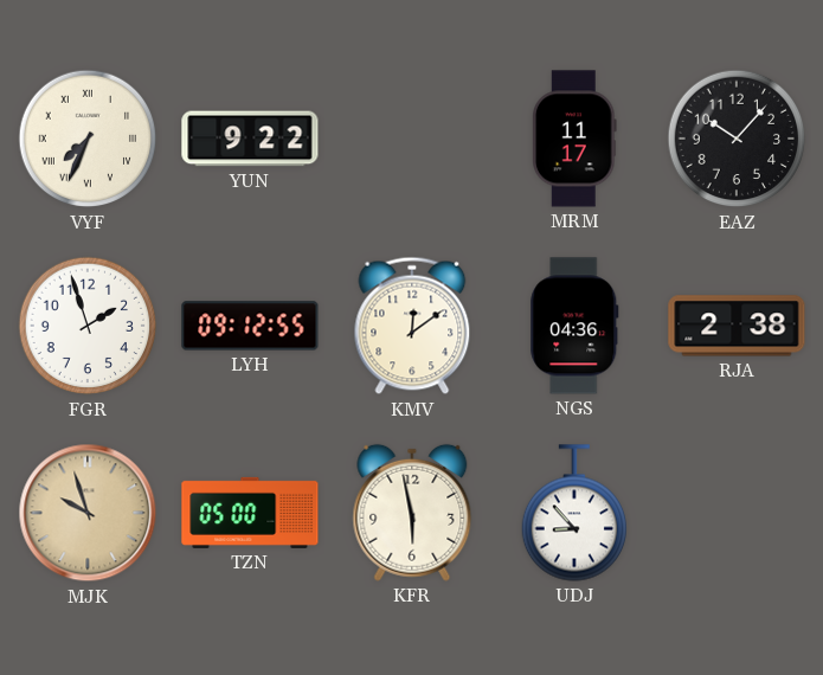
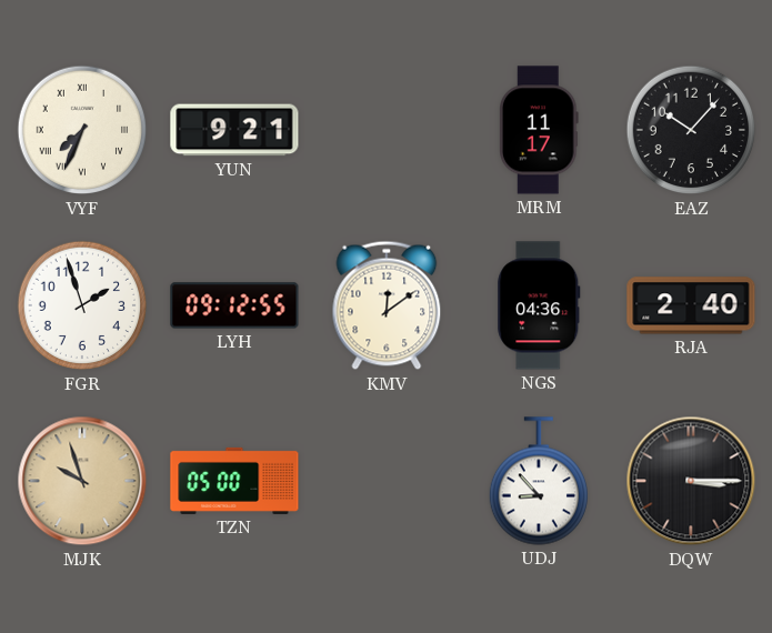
YUN: 9:22 -> 9:21
RJA: 2:38 -> 2:40
KFR: 5:58 -> none
DQW: none -> 3:15
